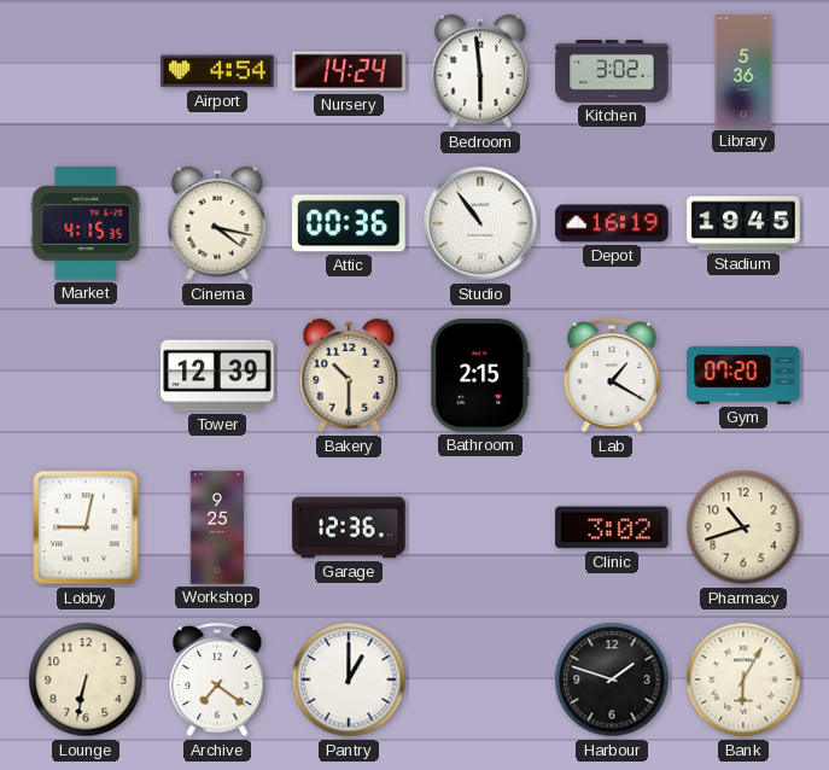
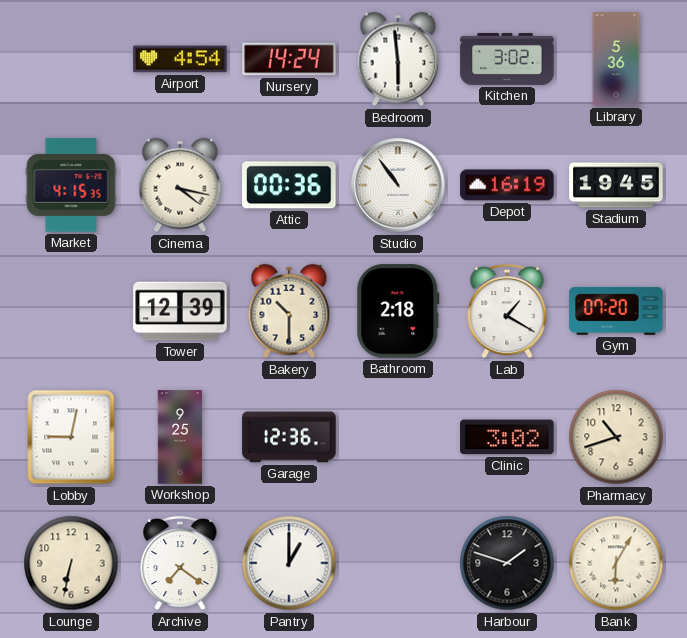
Bathroom: 2:15 -> 2:18
